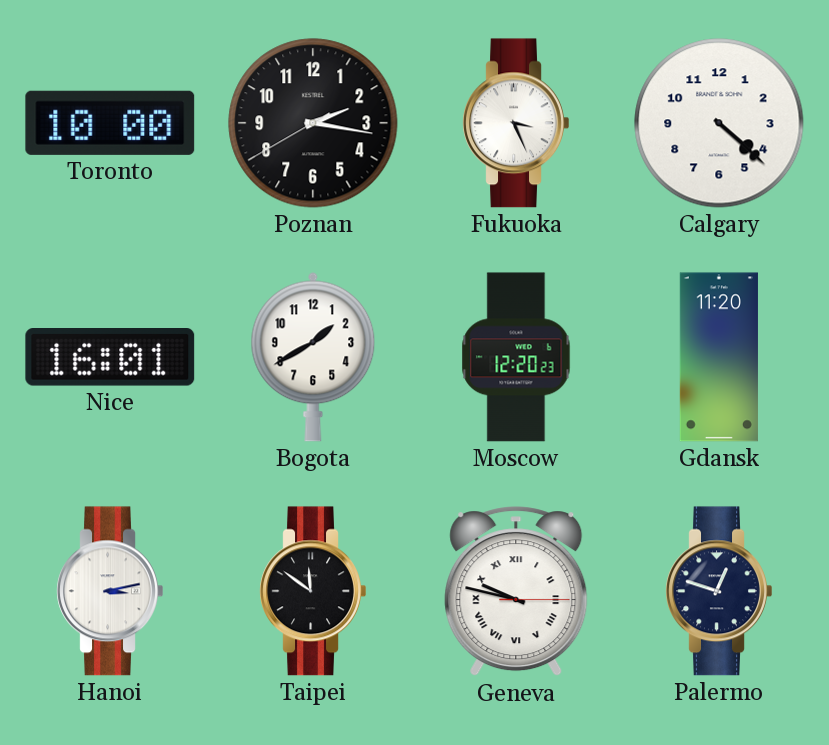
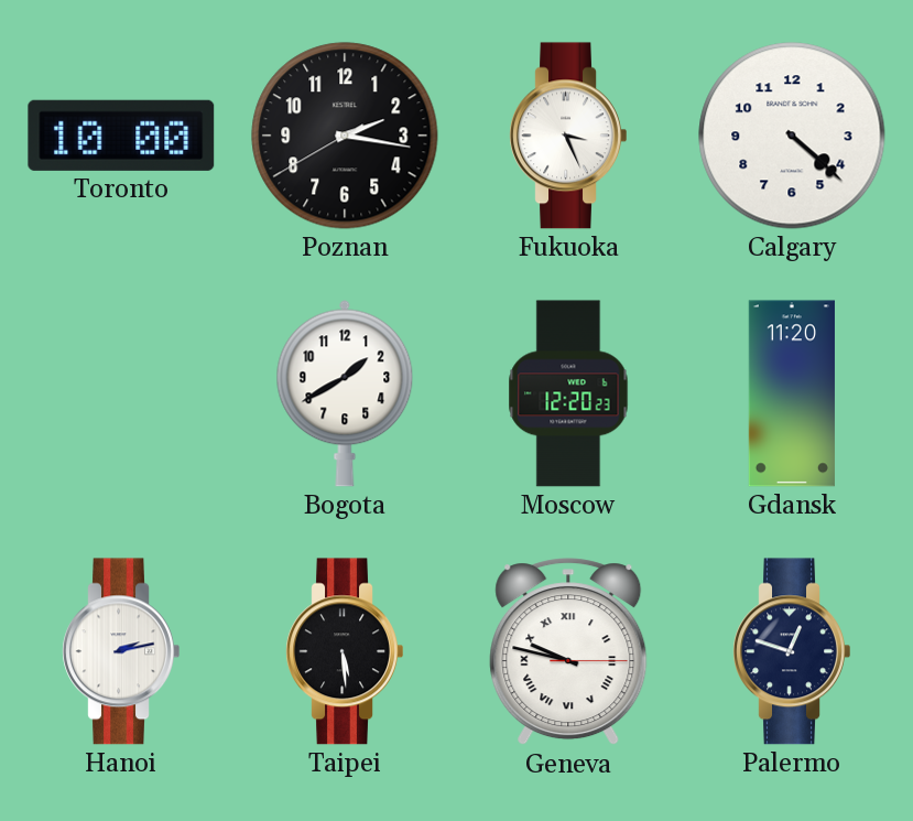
Nice: 16:01 -> none
Hanoi: 3:13 -> 2:13
Taipei: 11:51 -> 5:29
